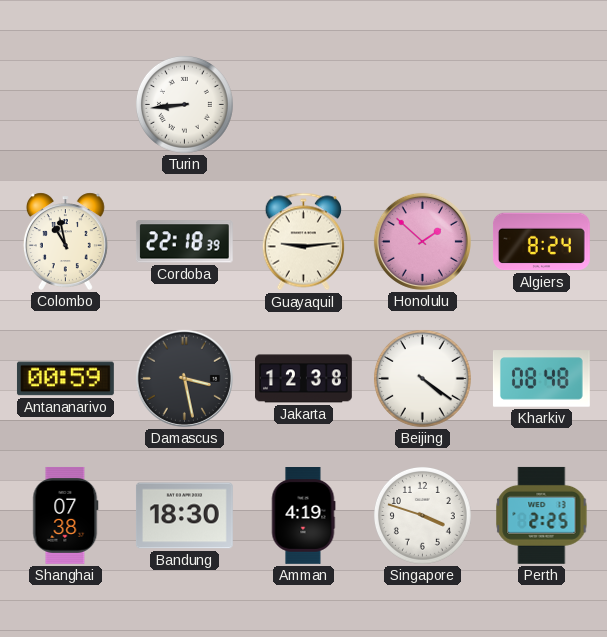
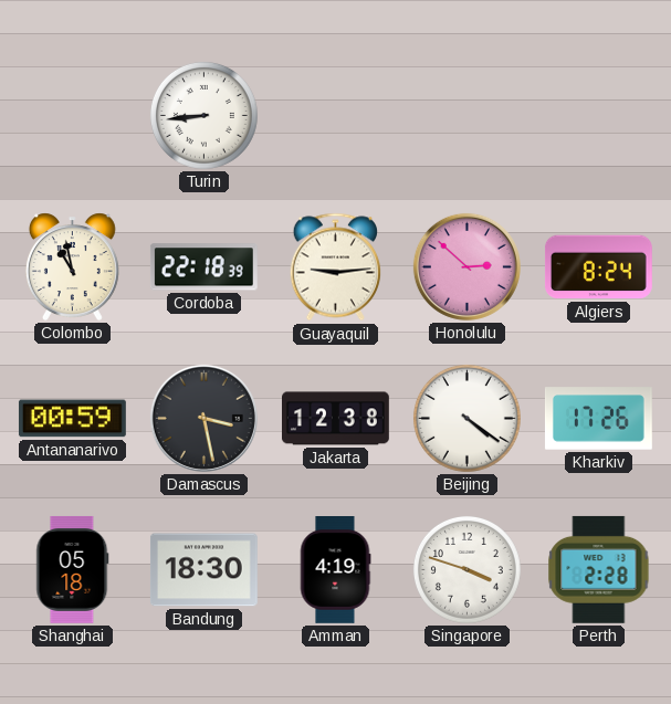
Honolulu: 1:52 -> 2:52
Kharkiv: 08:48 -> 17:26
Shanghai: 07:38 -> 05:18
Perth: 2:25 -> 2:28
